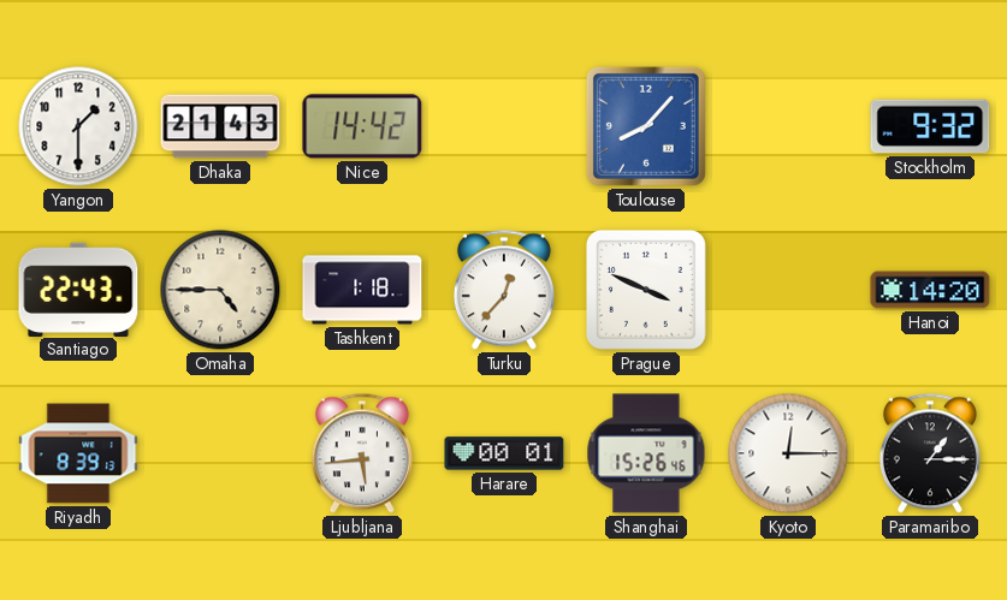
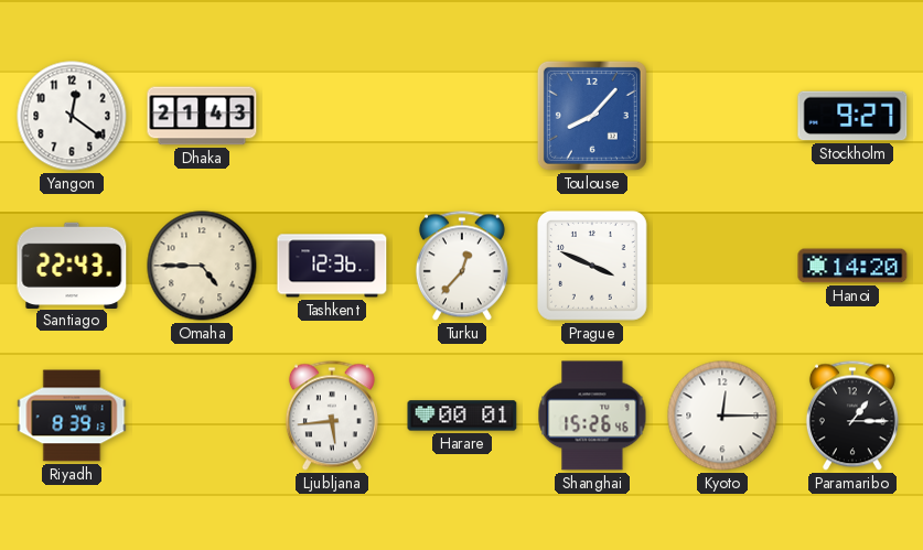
Yangon: 1:30 -> 12:21
Nice: 14:42 -> none
Stockholm: 9:32 -> 9:27
Tashkent: 1:18 -> 12:36
